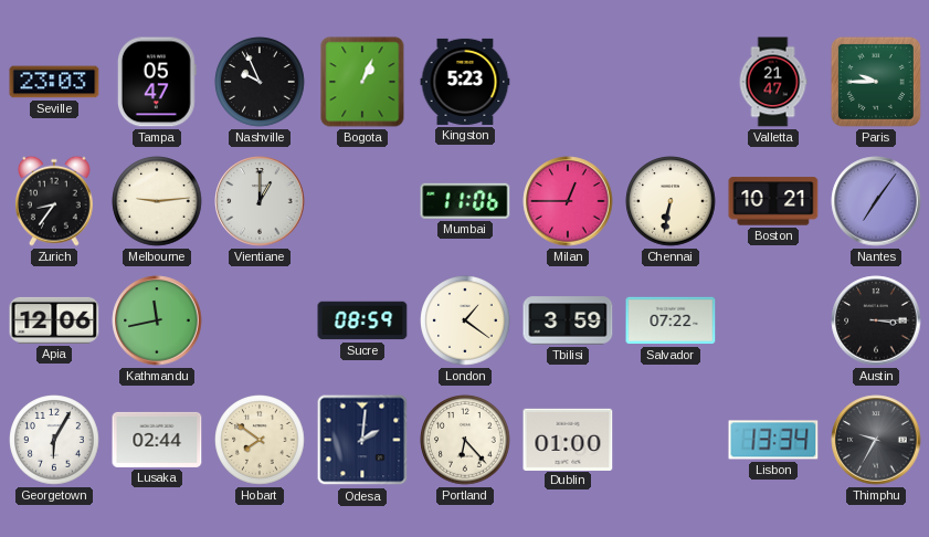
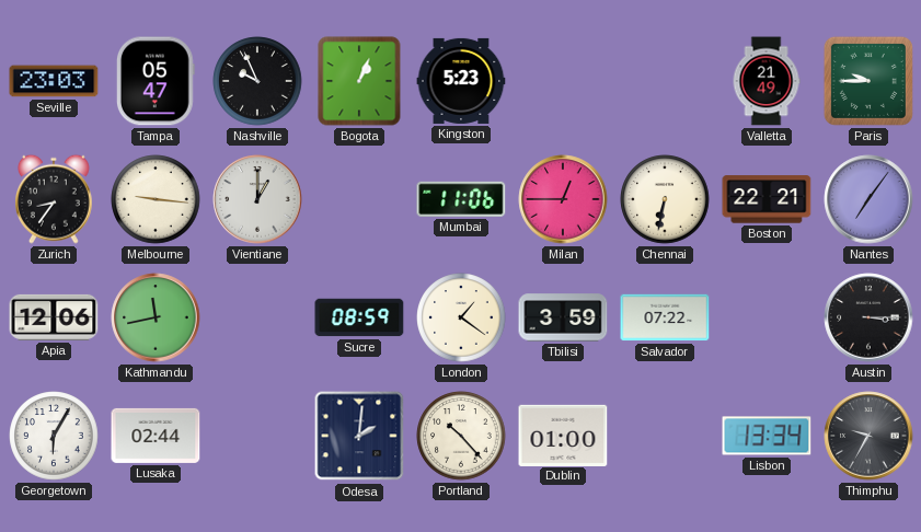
Valletta: 21:47 -> 21:49
Melbourne: 9:14 -> 9:16
Boston: 10:21 -> 22:21
Hobart: 7:51 -> none
Portland: 6:23 -> 10:23
